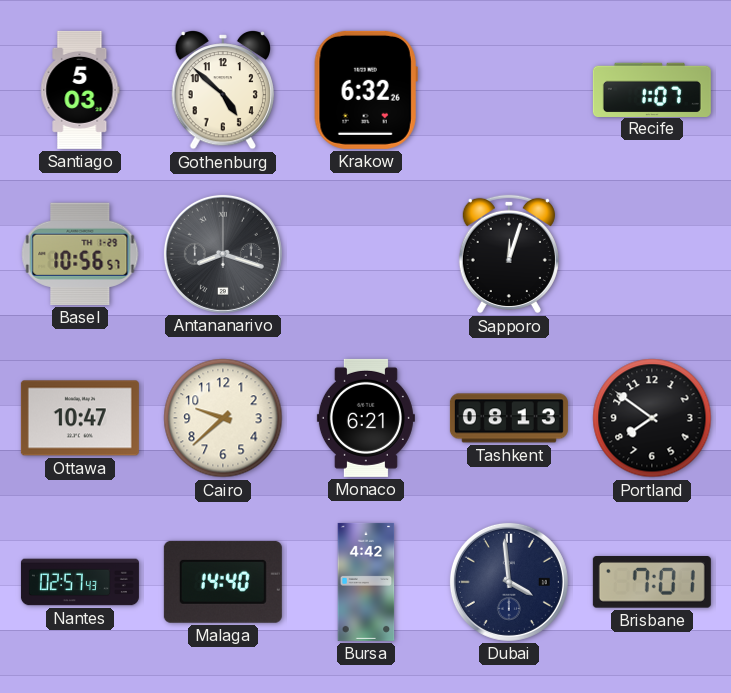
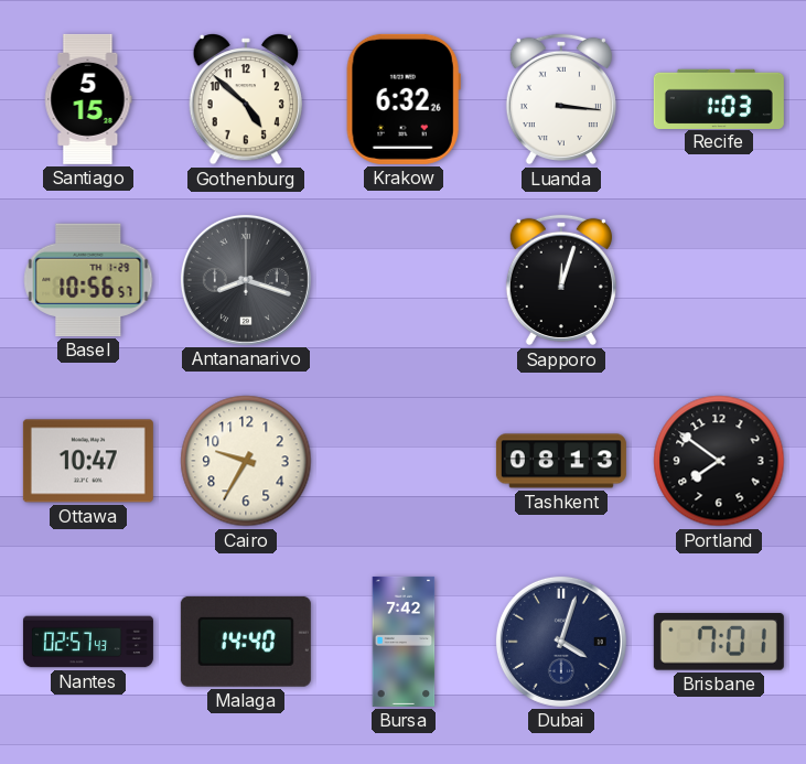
Santiago: 5:03 -> 5:15
Luanda: none -> 3:16
Recife: 1:07 -> 1:03
Cairo: 9:38 -> 9:35
Monaco: 6:21 -> none
Bursa: 4:42 -> 7:42
Dubai: 3:59 -> 4:03
